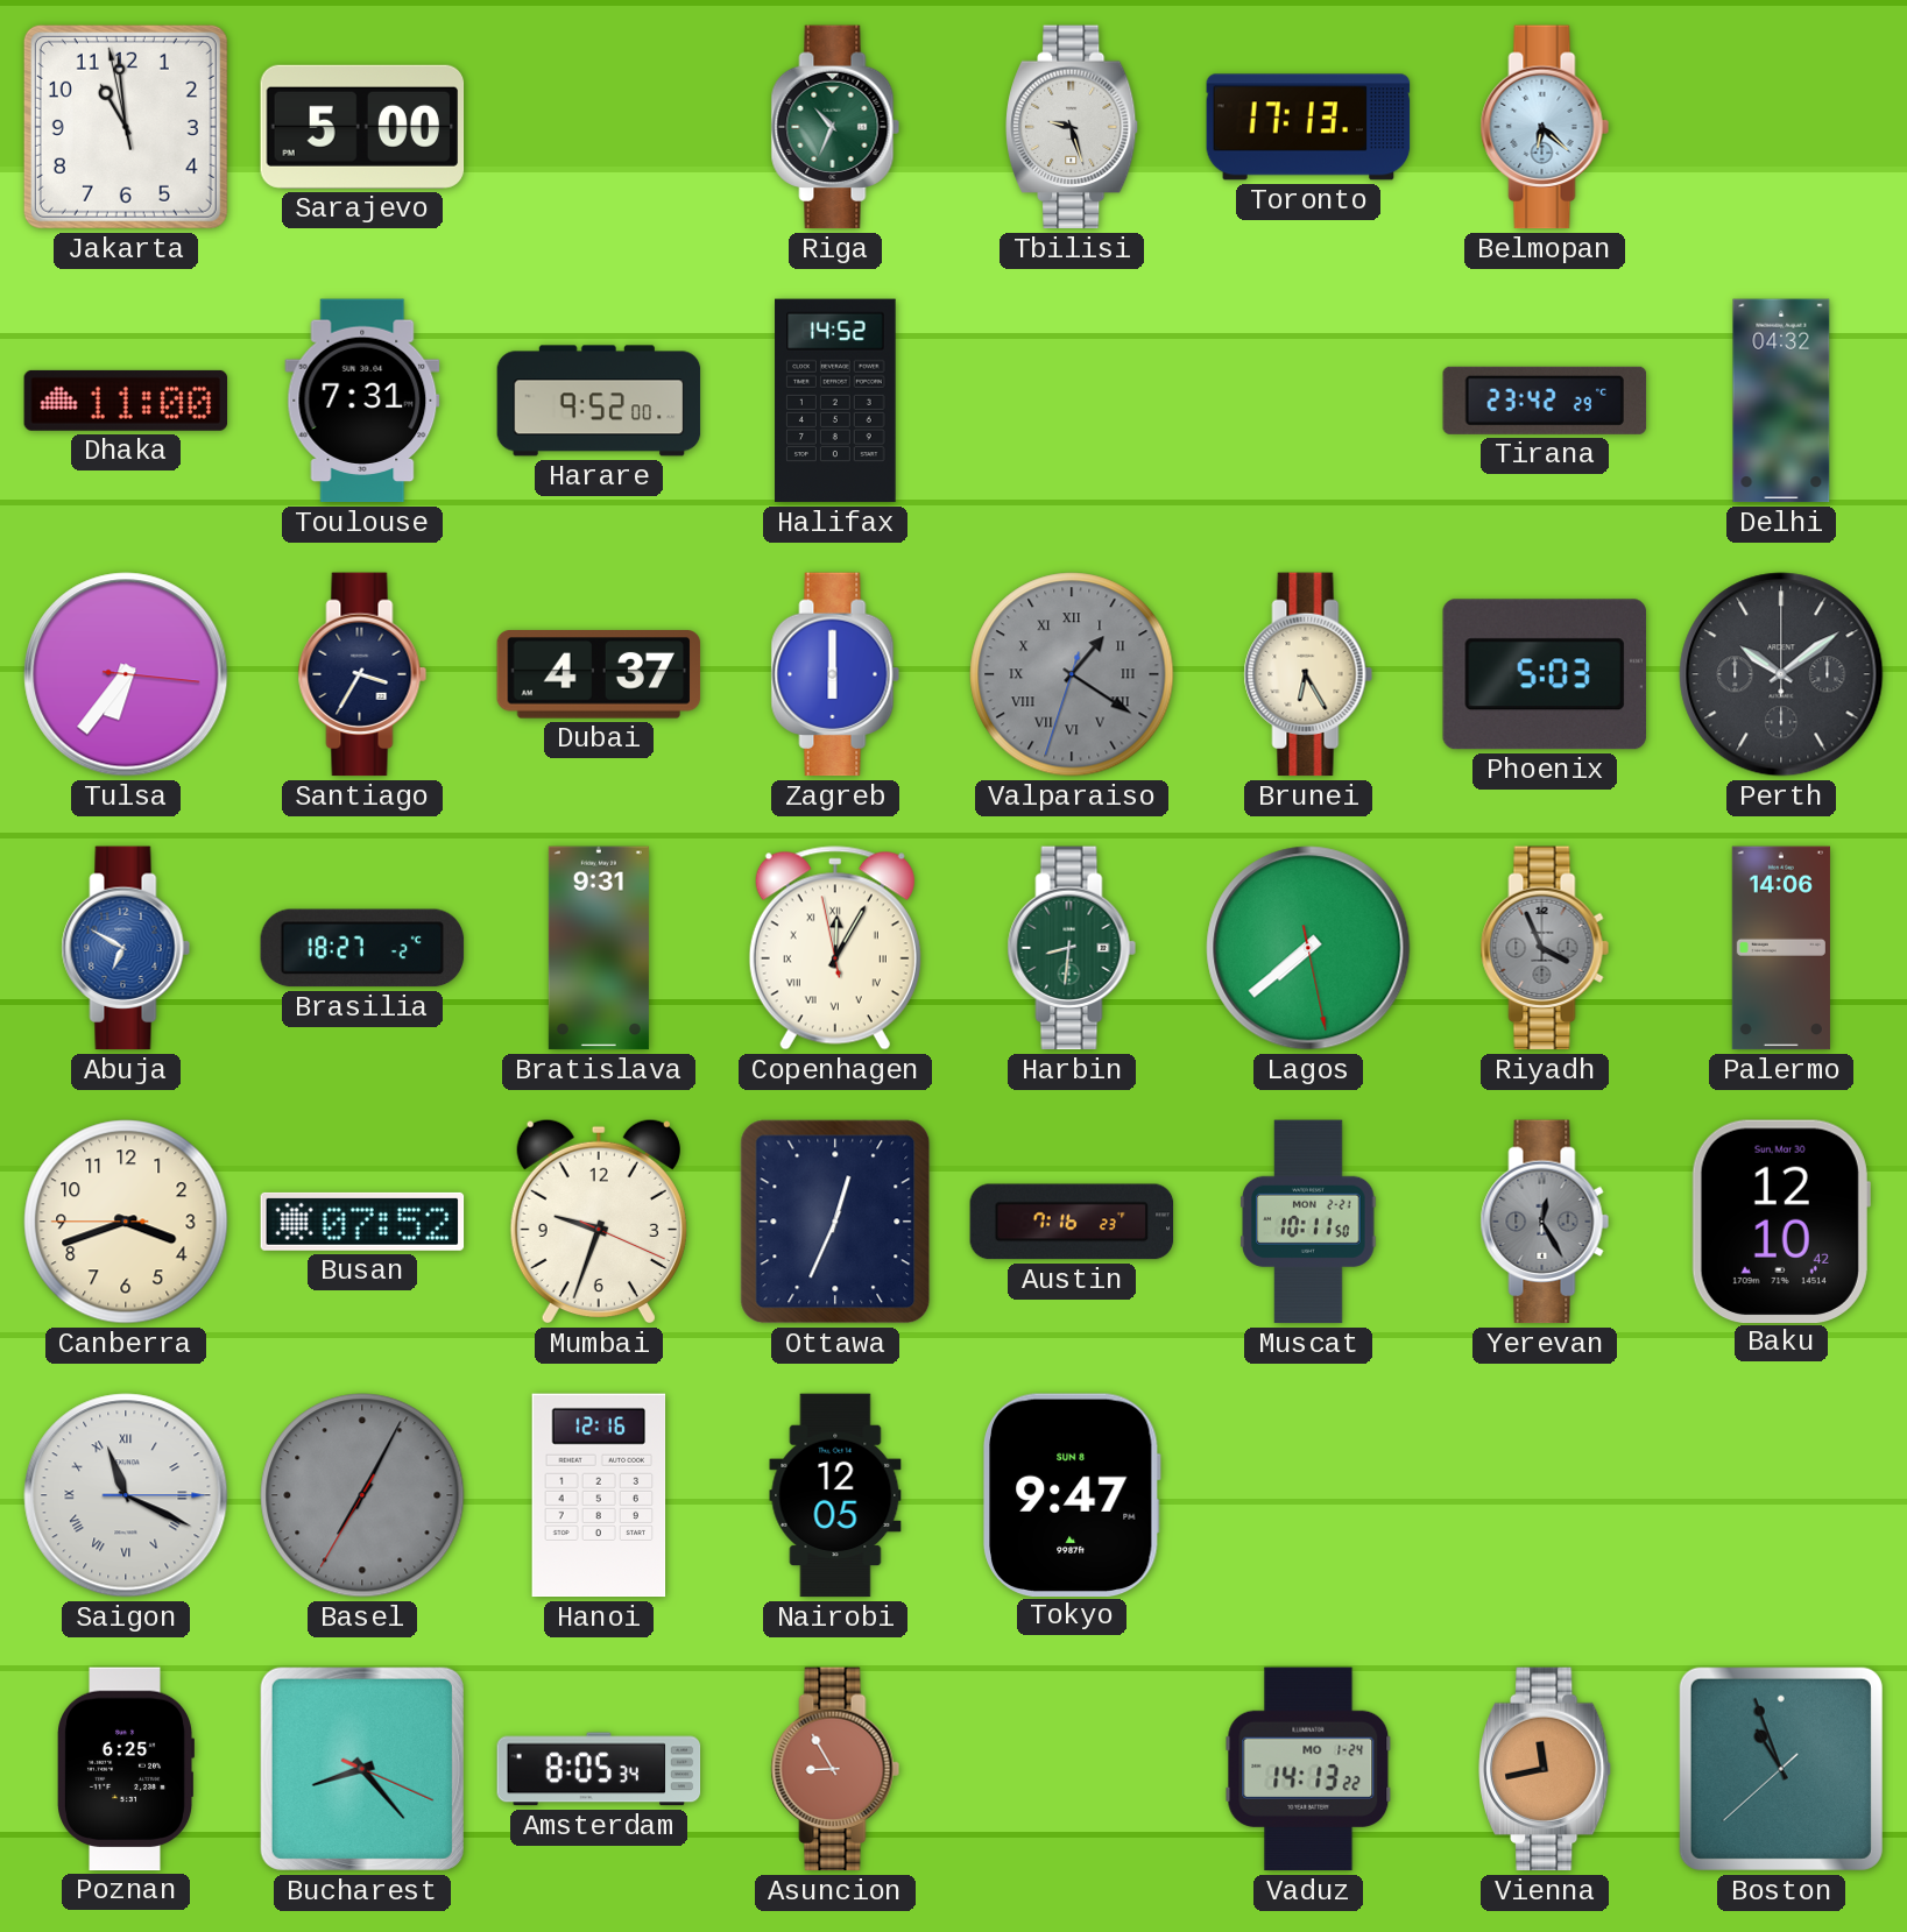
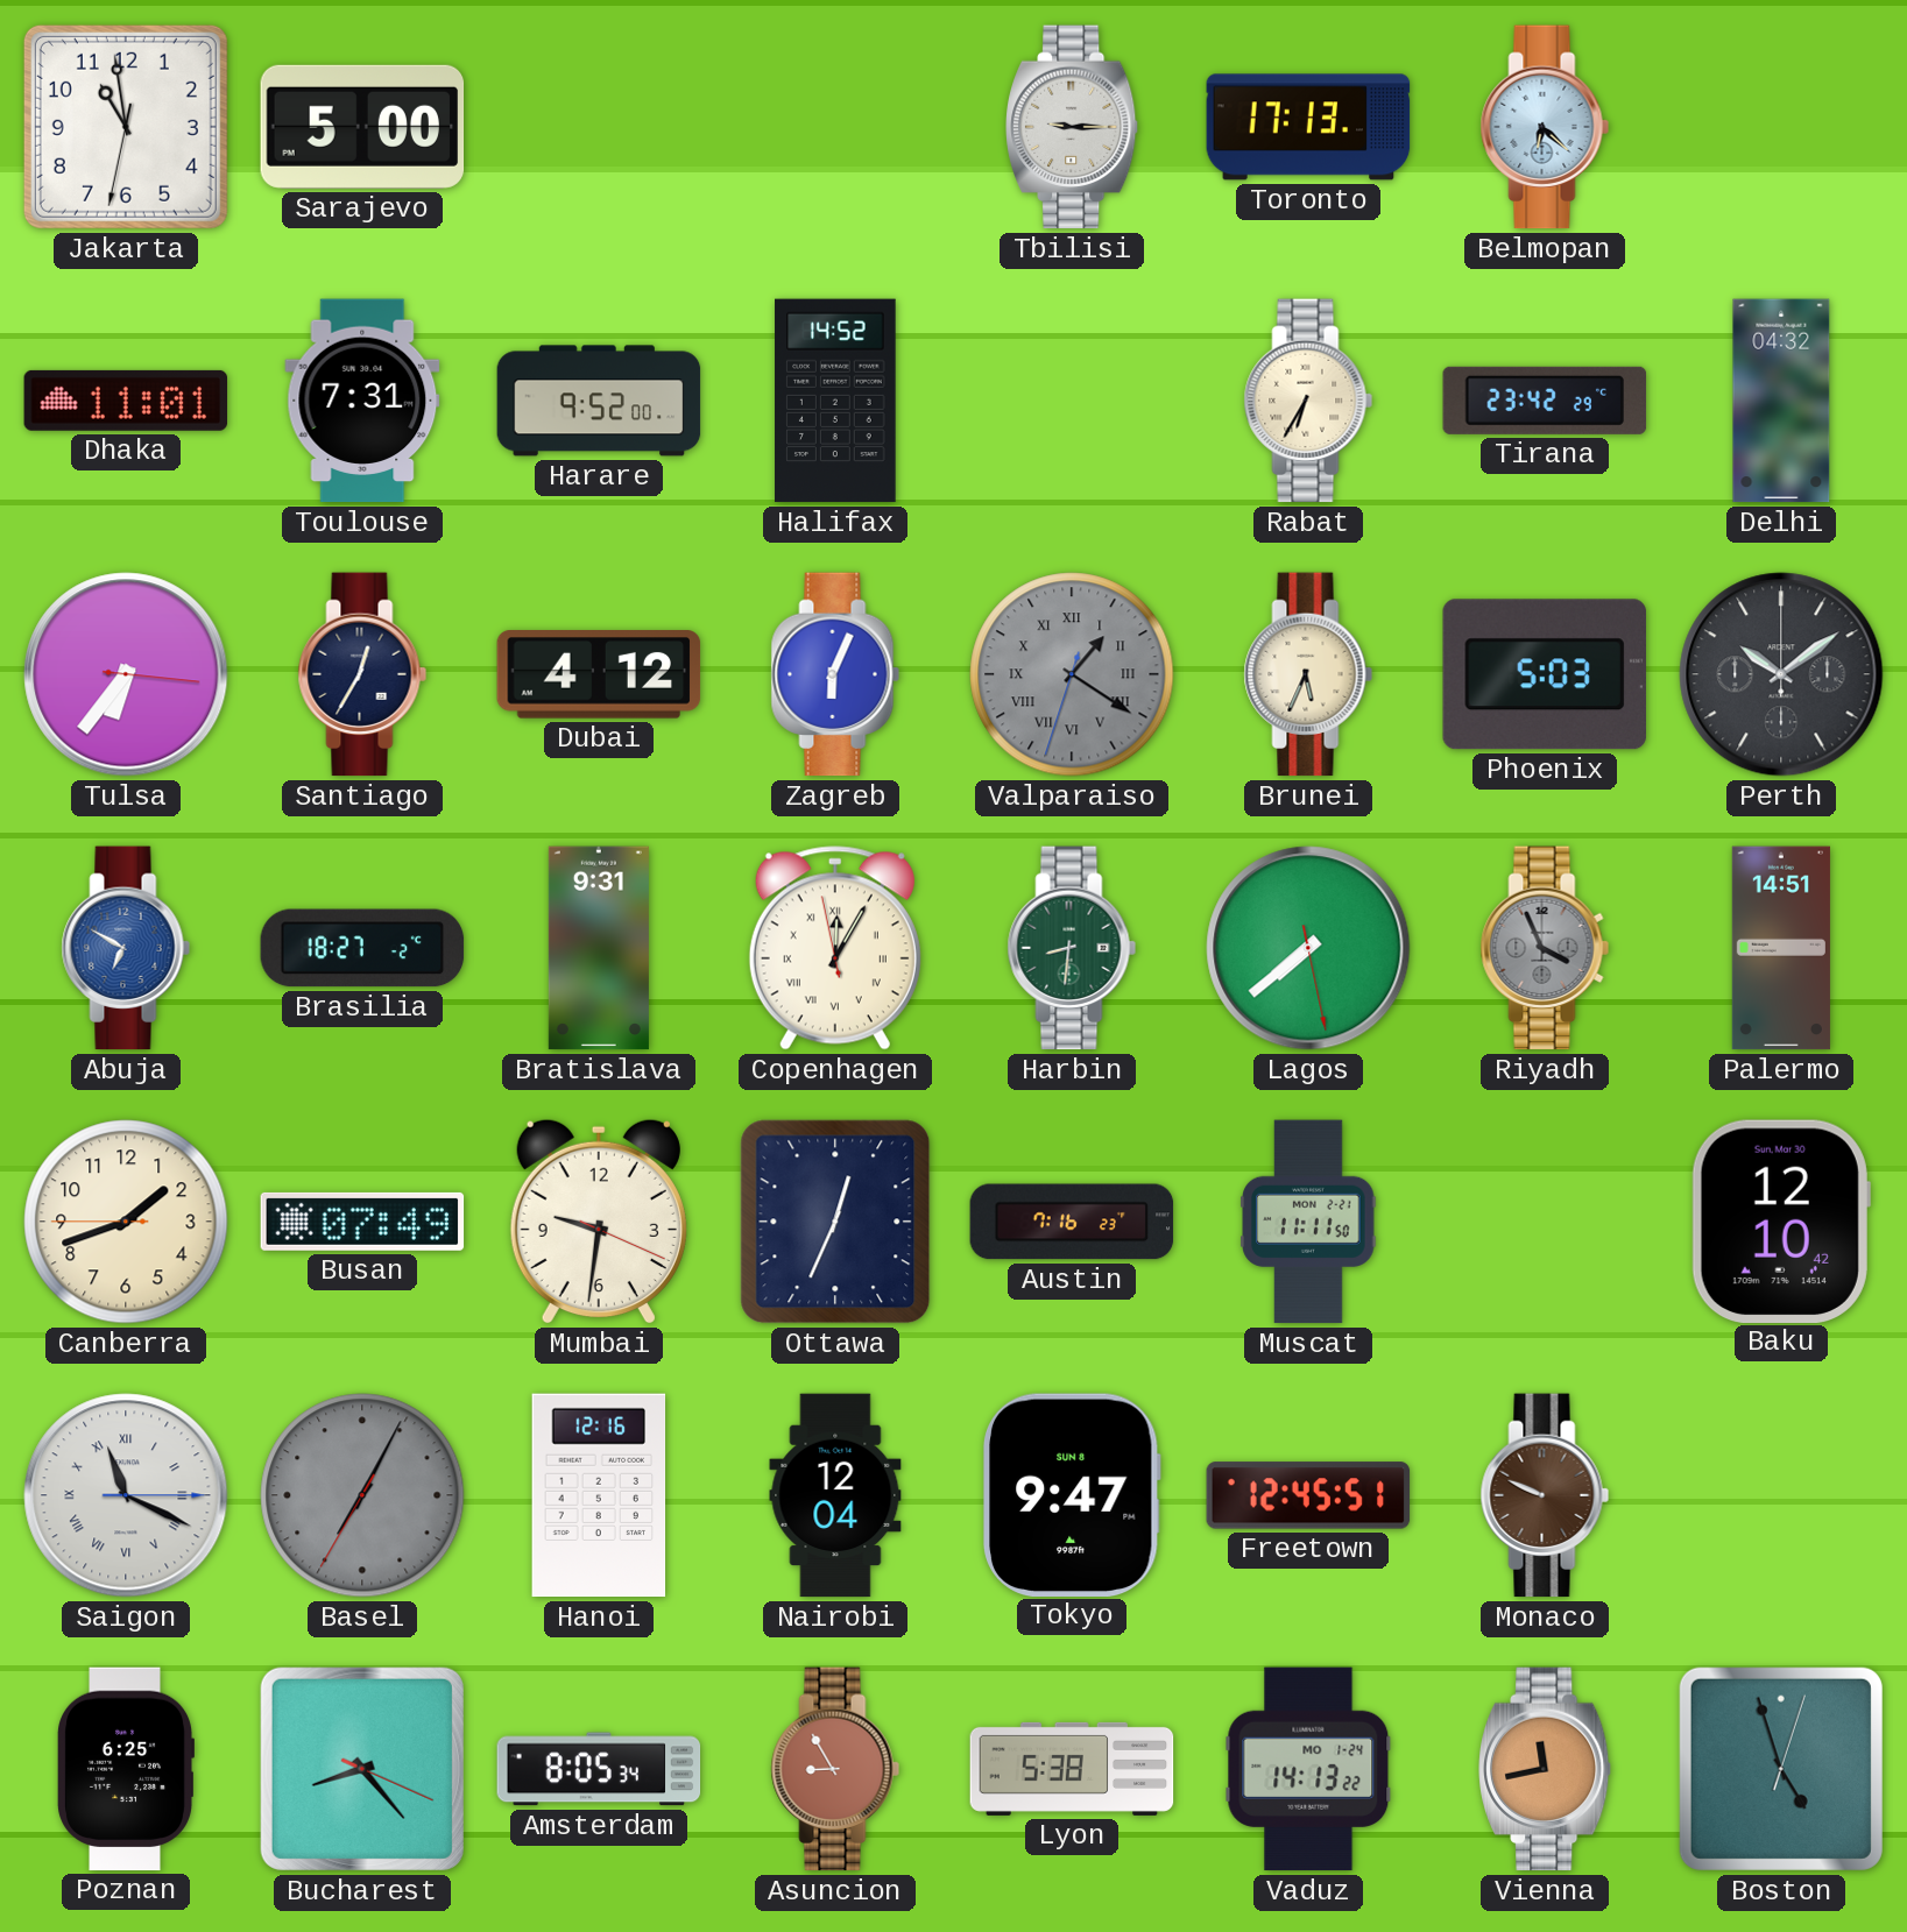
Jakarta: 10:58:58 -> 10:58:32
Riga: 10:34 -> none
Tbilisi: 9:27 -> 9:15
Dhaka: 11:00 -> 11:01
Rabat: none -> 6:35
Santiago: 3:35 -> 12:35
Dubai: 4:37 -> 4:12
Zagreb: 6:00 -> 6:04
Brunei: 6:25 -> 5:34
Palermo: 14:06 -> 14:51
Canberra: 3:41 -> 1:41
Busan: 07:52 -> 07:49
Mumbai: 9:33 -> 9:31
Muscat: 10:11 -> 11:11
Yerevan: 12:25 -> none
Nairobi: 12:05 -> 12:04
Freetown: none -> 12:45
Monaco: none -> 9:49
Lyon: none -> 5:38
Boston: 10:56 -> 4:57
